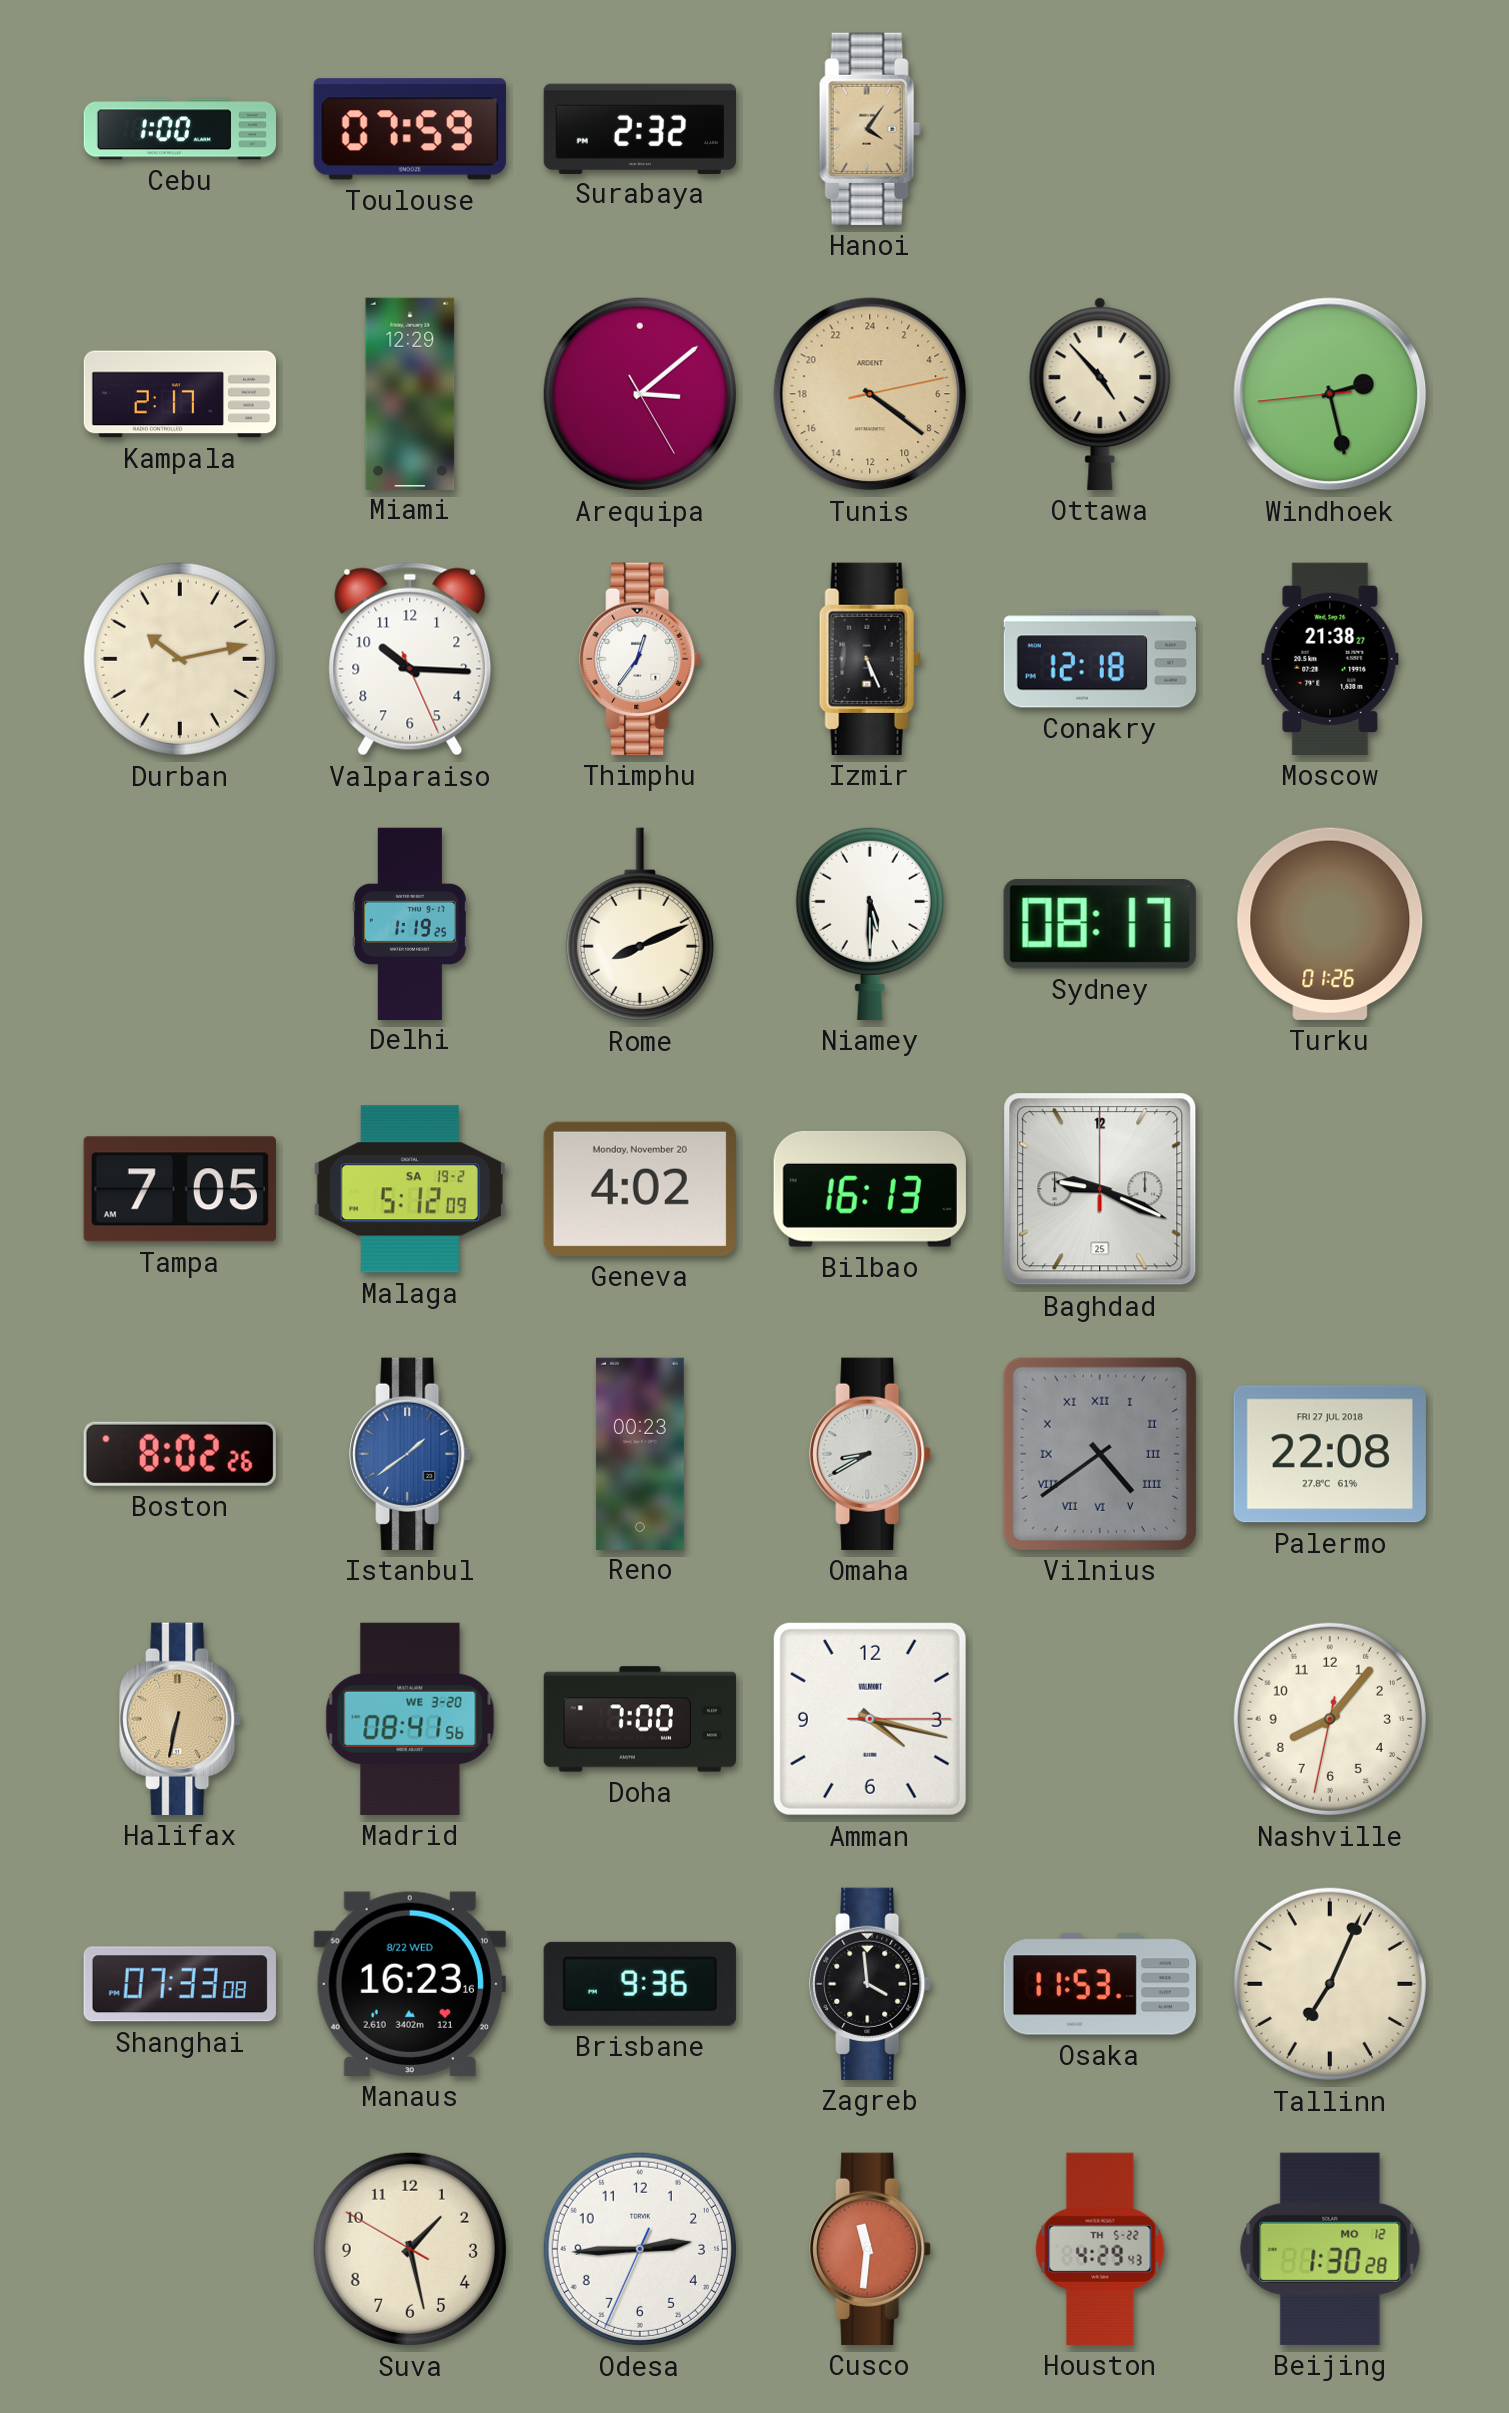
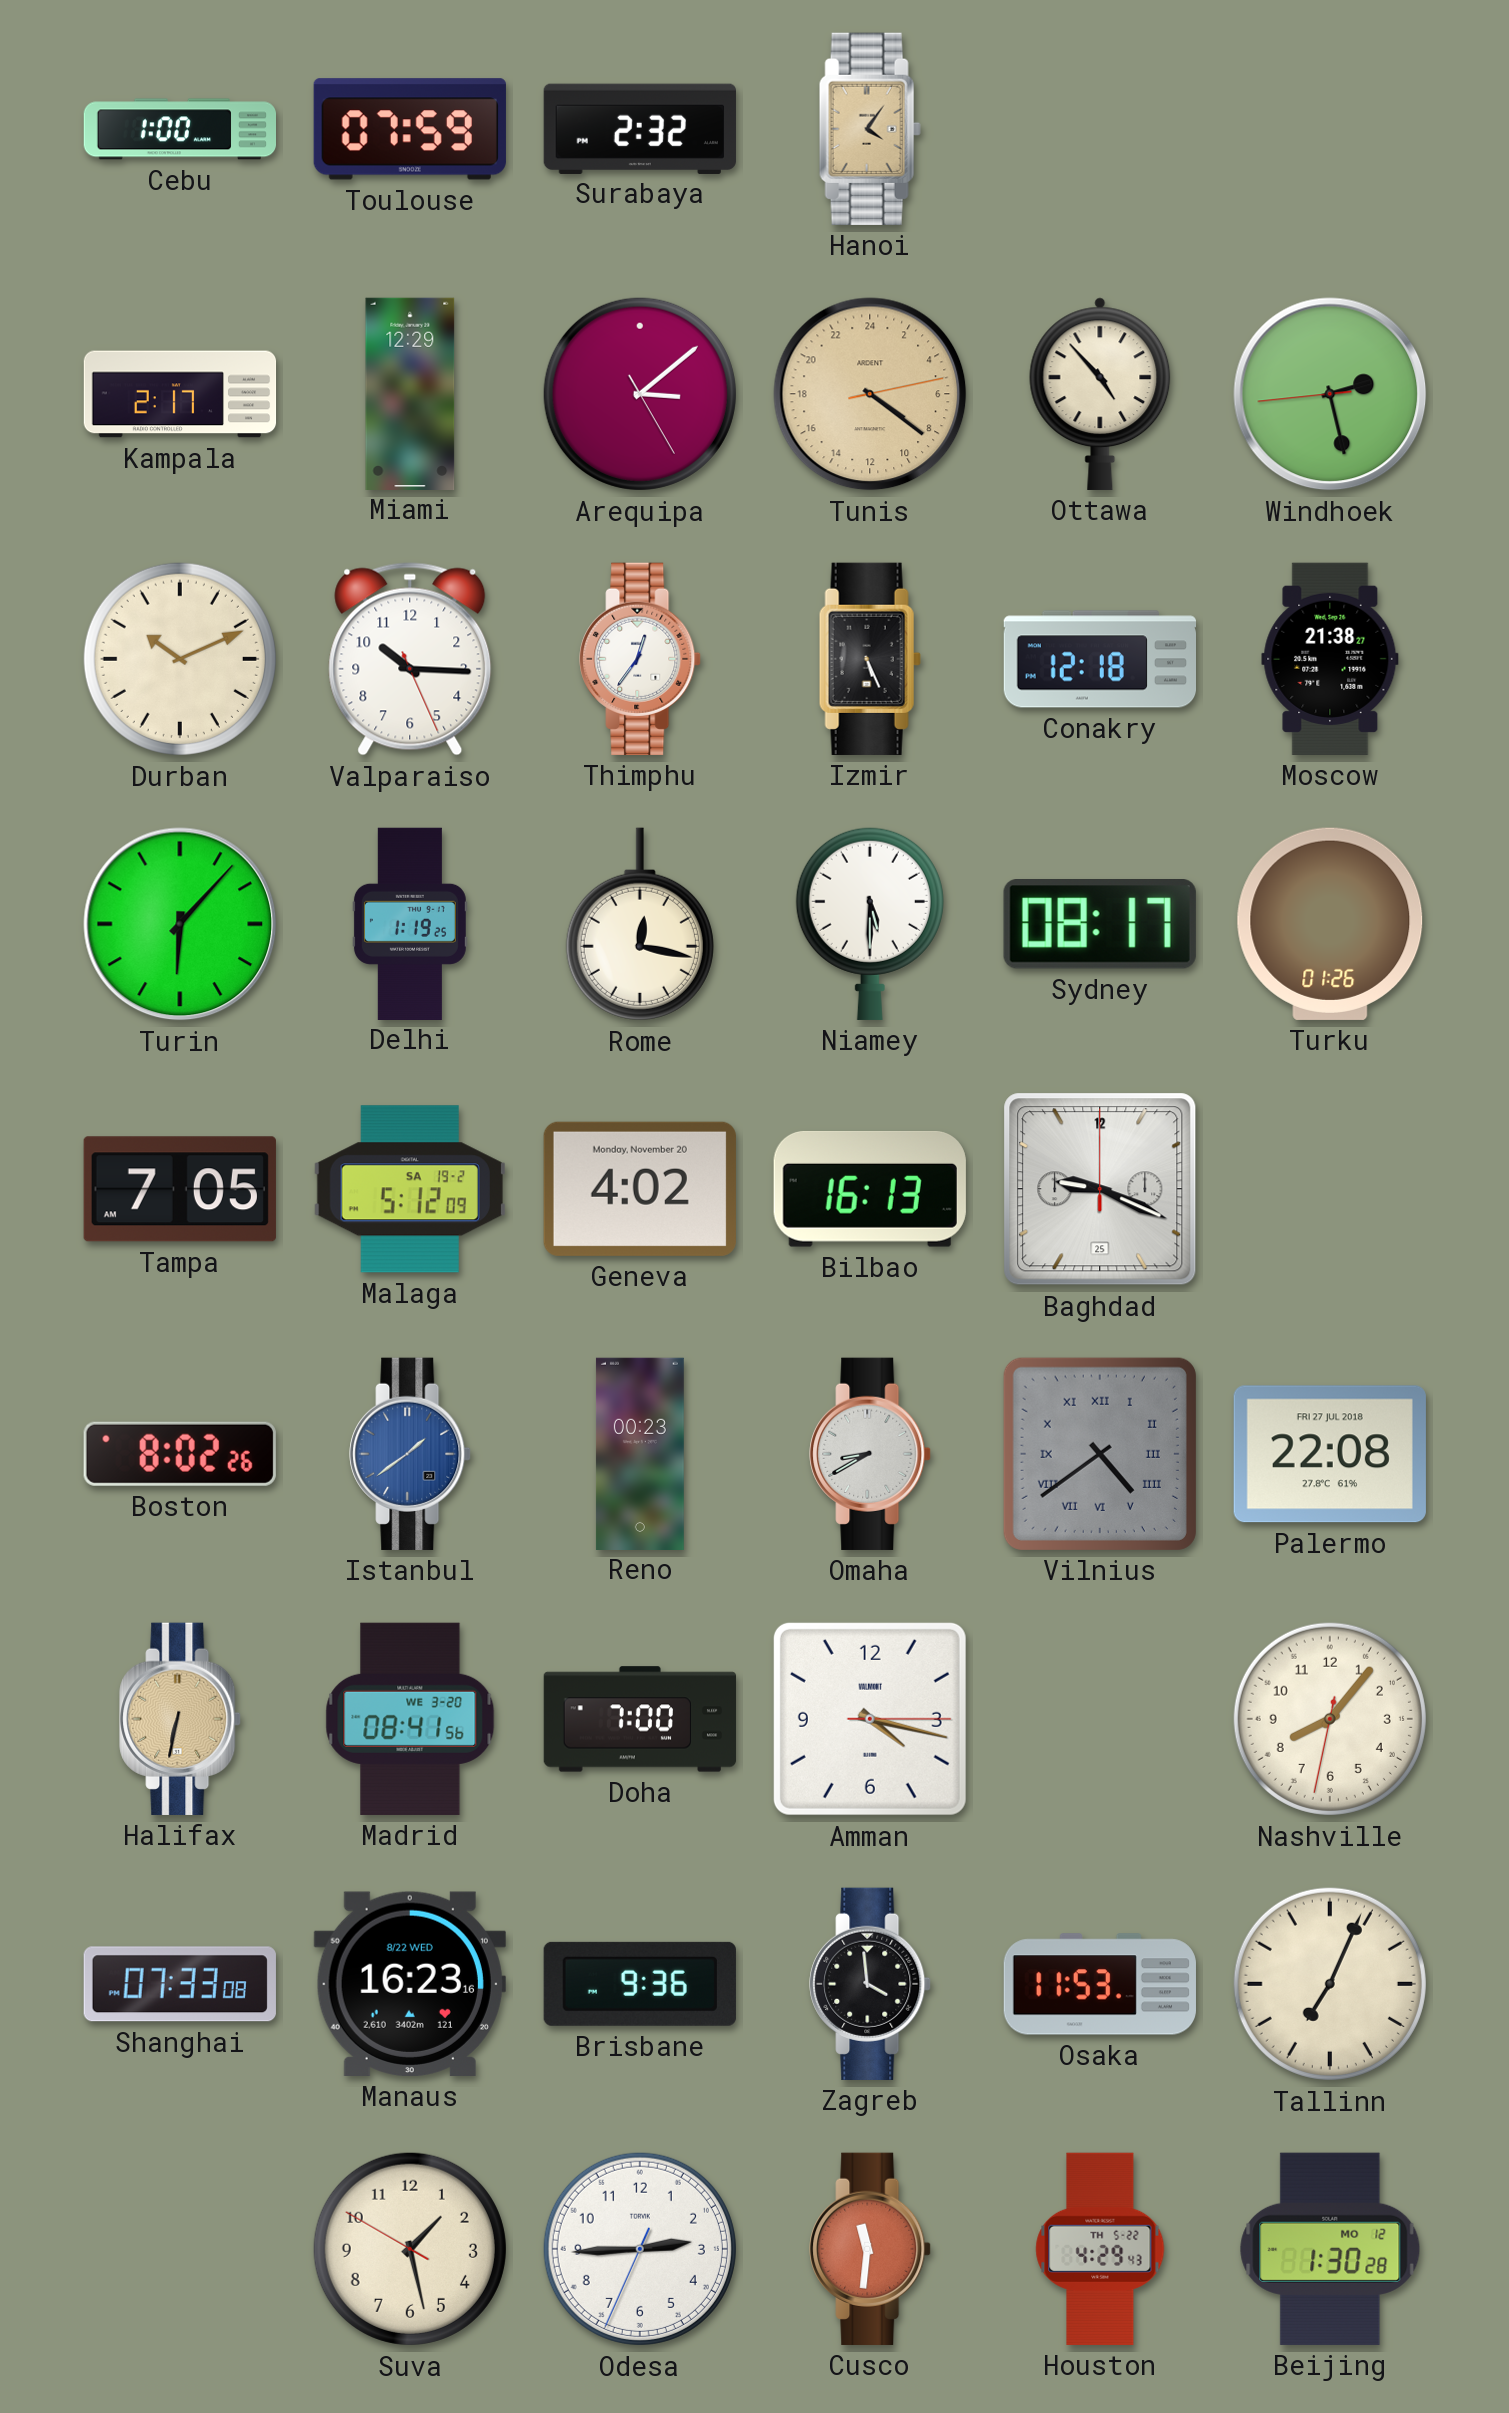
Durban: 10:13 -> 10:11
Turin: none -> 6:07
Rome: 8:11 -> 12:17
